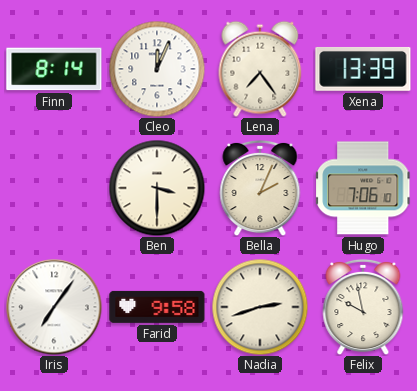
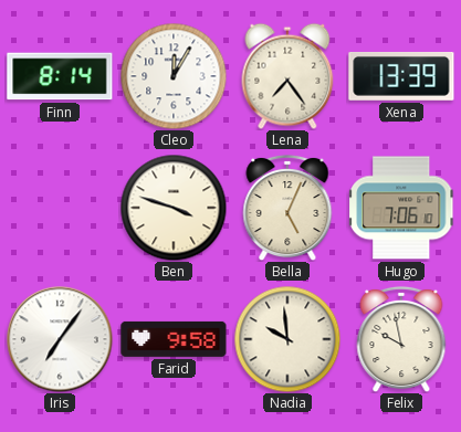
Cleo: 12:04 -> 12:05
Ben: 3:30 -> 3:48
Bella: 2:04 -> 5:04
Nadia: 2:42 -> 9:59
